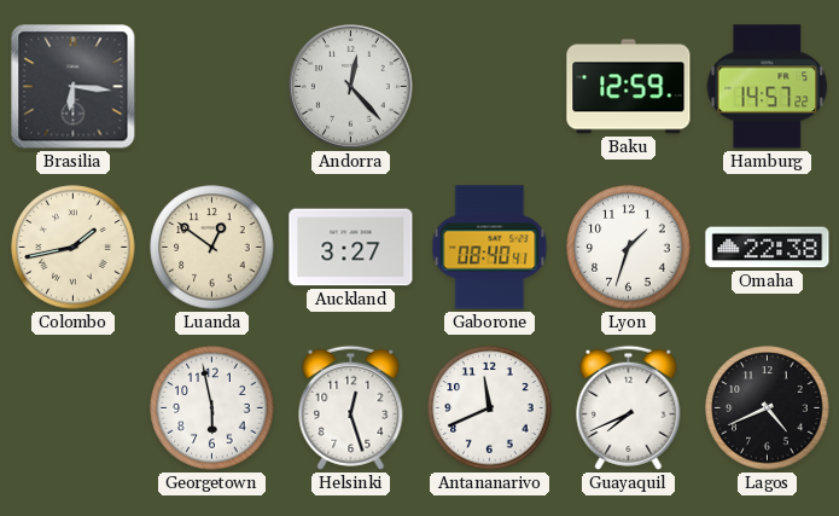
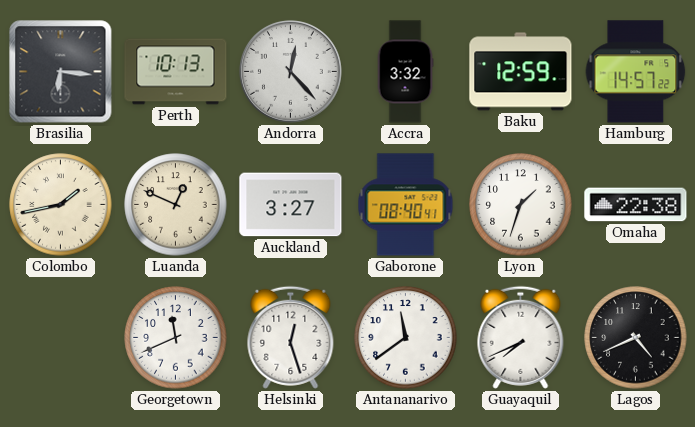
Perth: none -> 10:13
Accra: none -> 3:32
Luanda: 12:51 -> 12:49
Georgetown: 5:58 -> 11:41
Antananarivo: 11:41 -> 11:39
